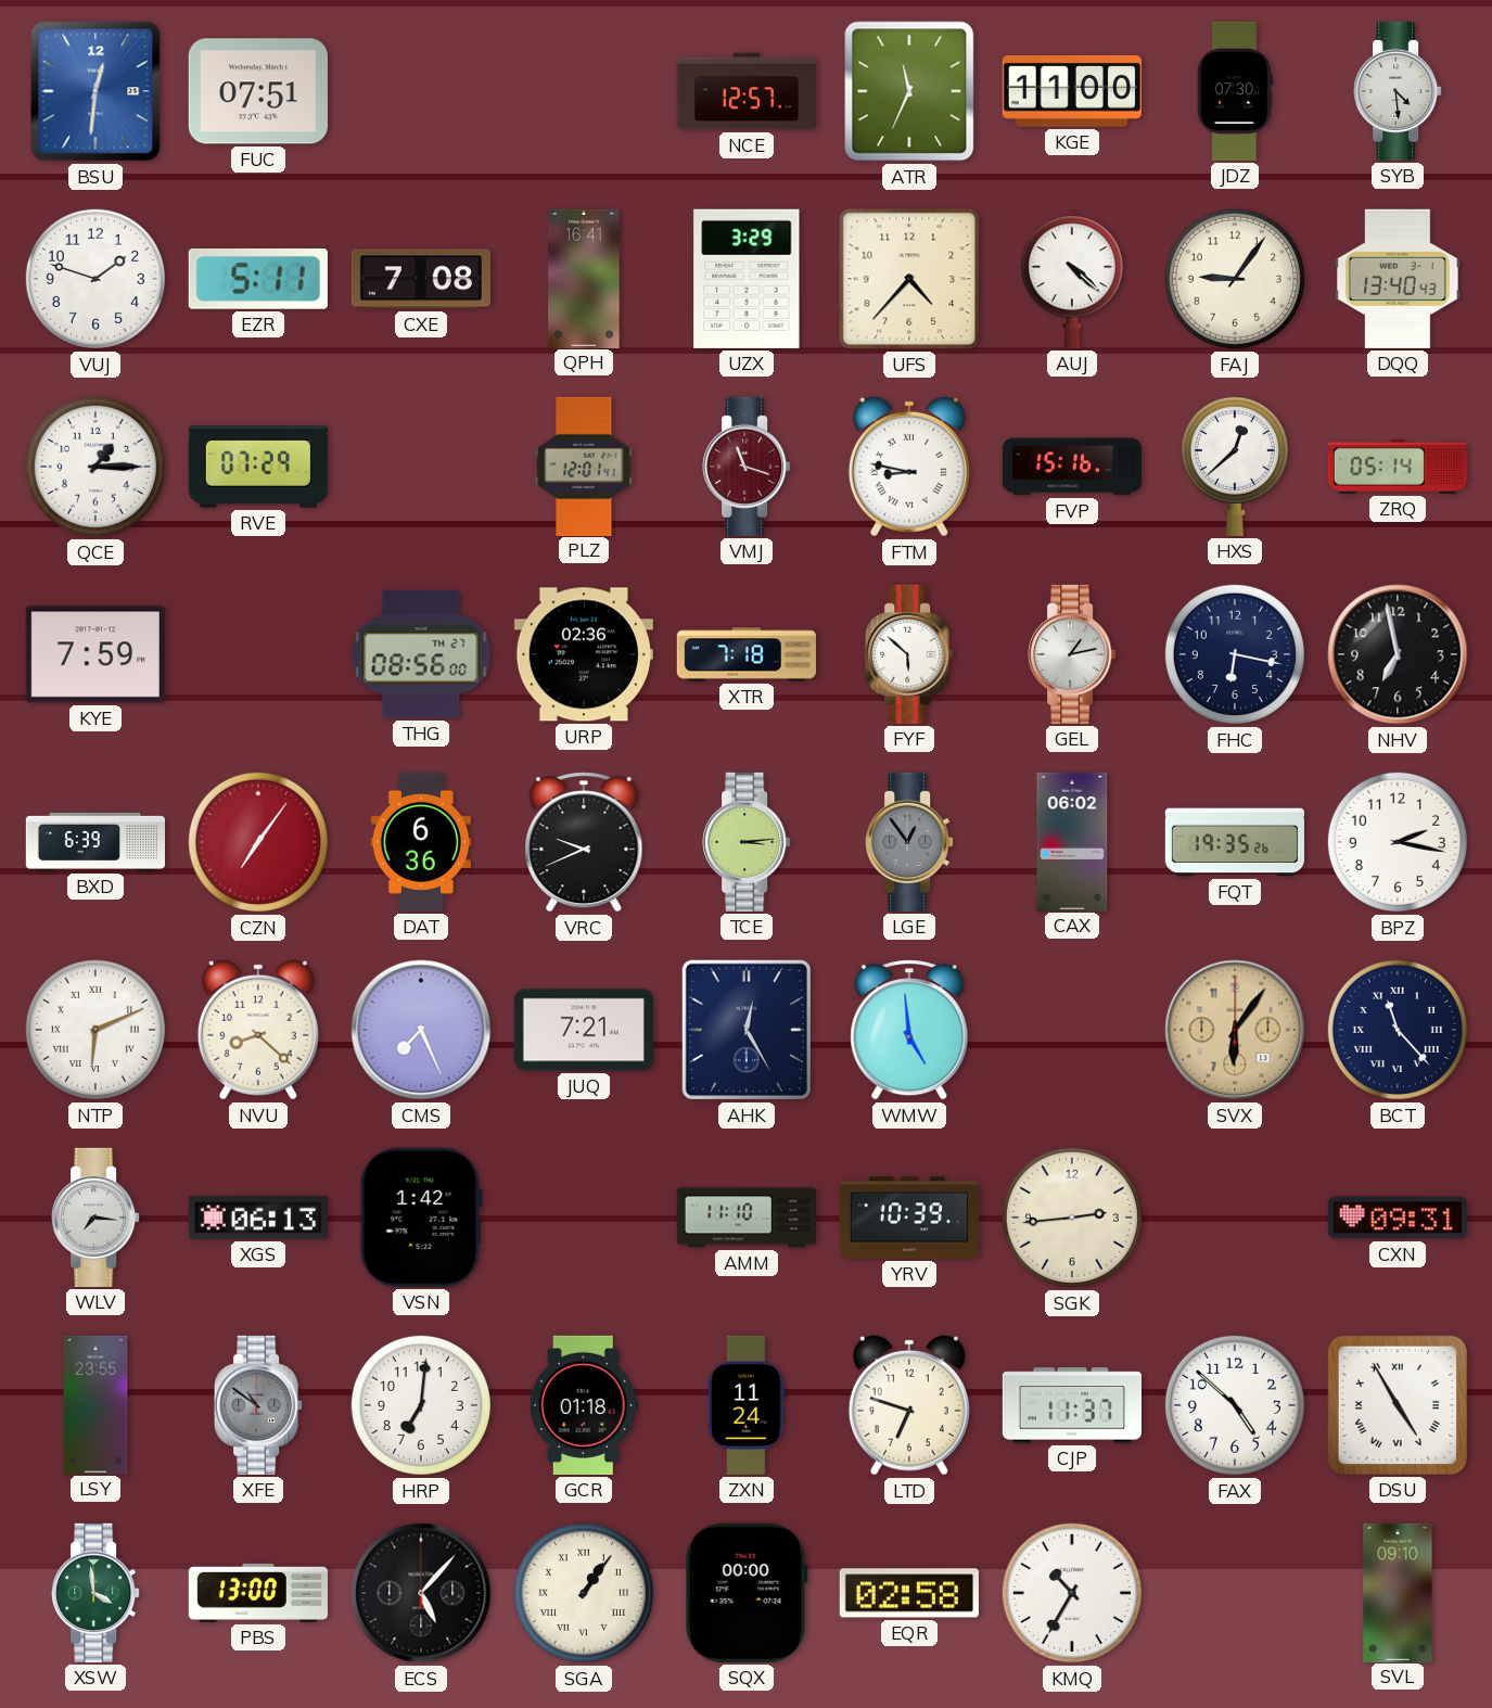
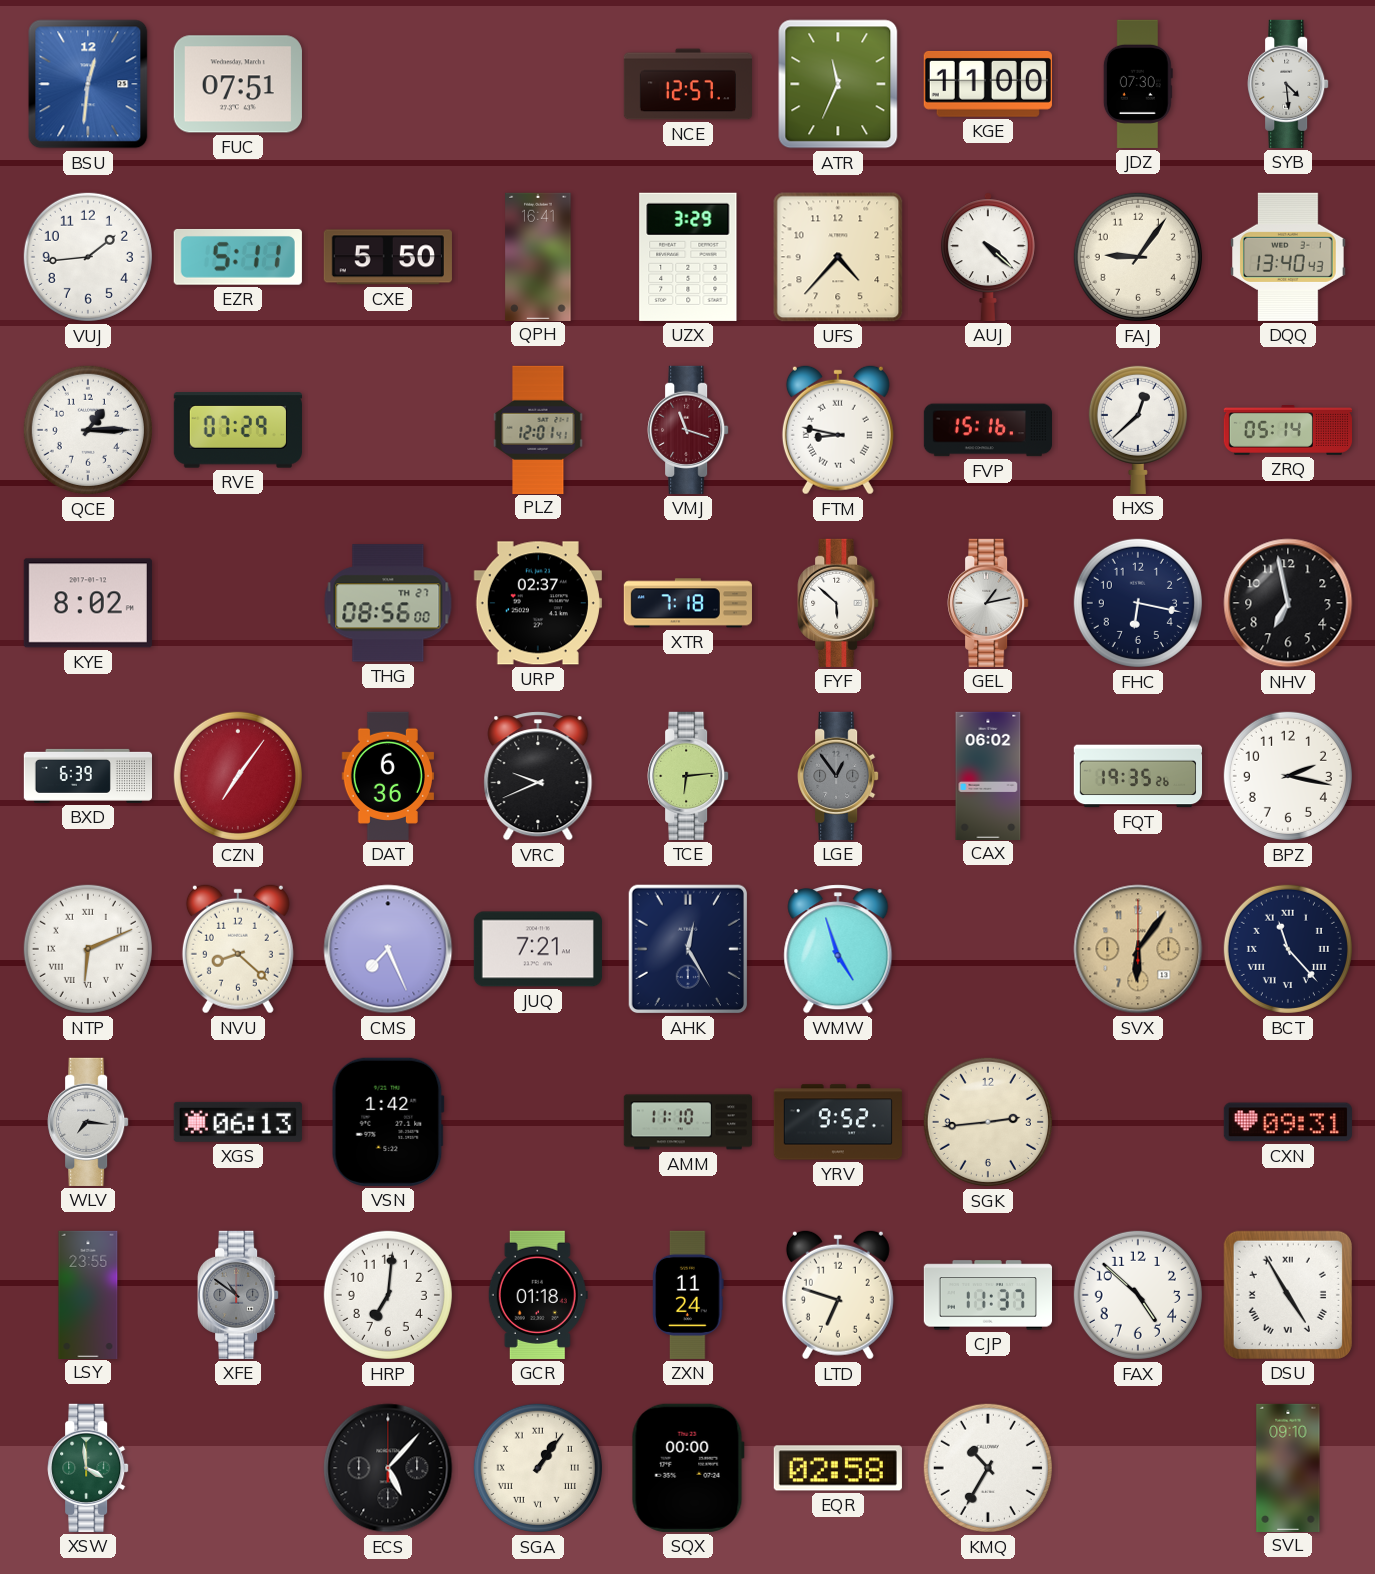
VUJ: 1:48 -> 1:44
CXE: 7:08 -> 5:50
KYE: 7:59 -> 8:02
URP: 02:36 -> 02:37
TCE: 3:14 -> 6:14
WMW: 4:59 -> 4:57
YRV: 10:39 -> 9:52
PBS: 13:00 -> none
